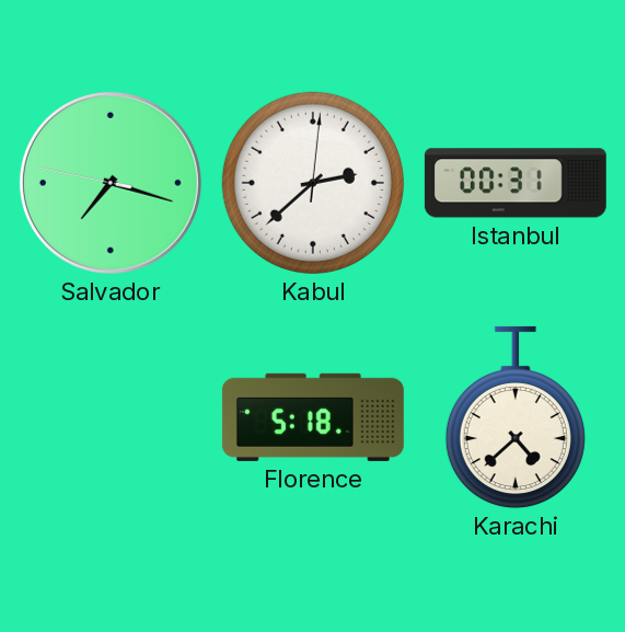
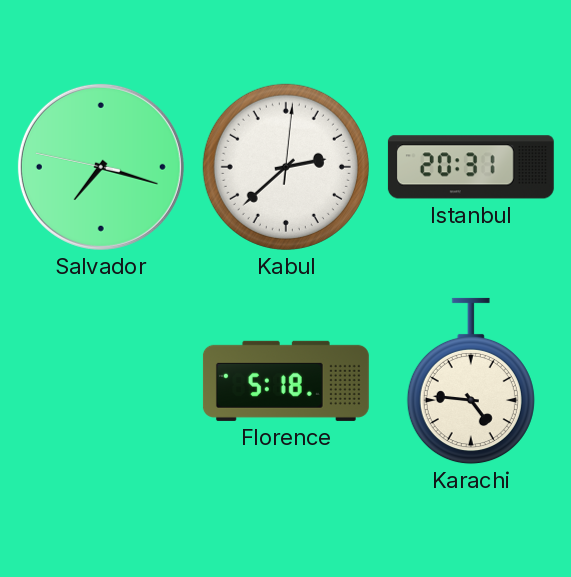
Istanbul: 00:31 -> 20:31
Karachi: 4:38 -> 4:46
